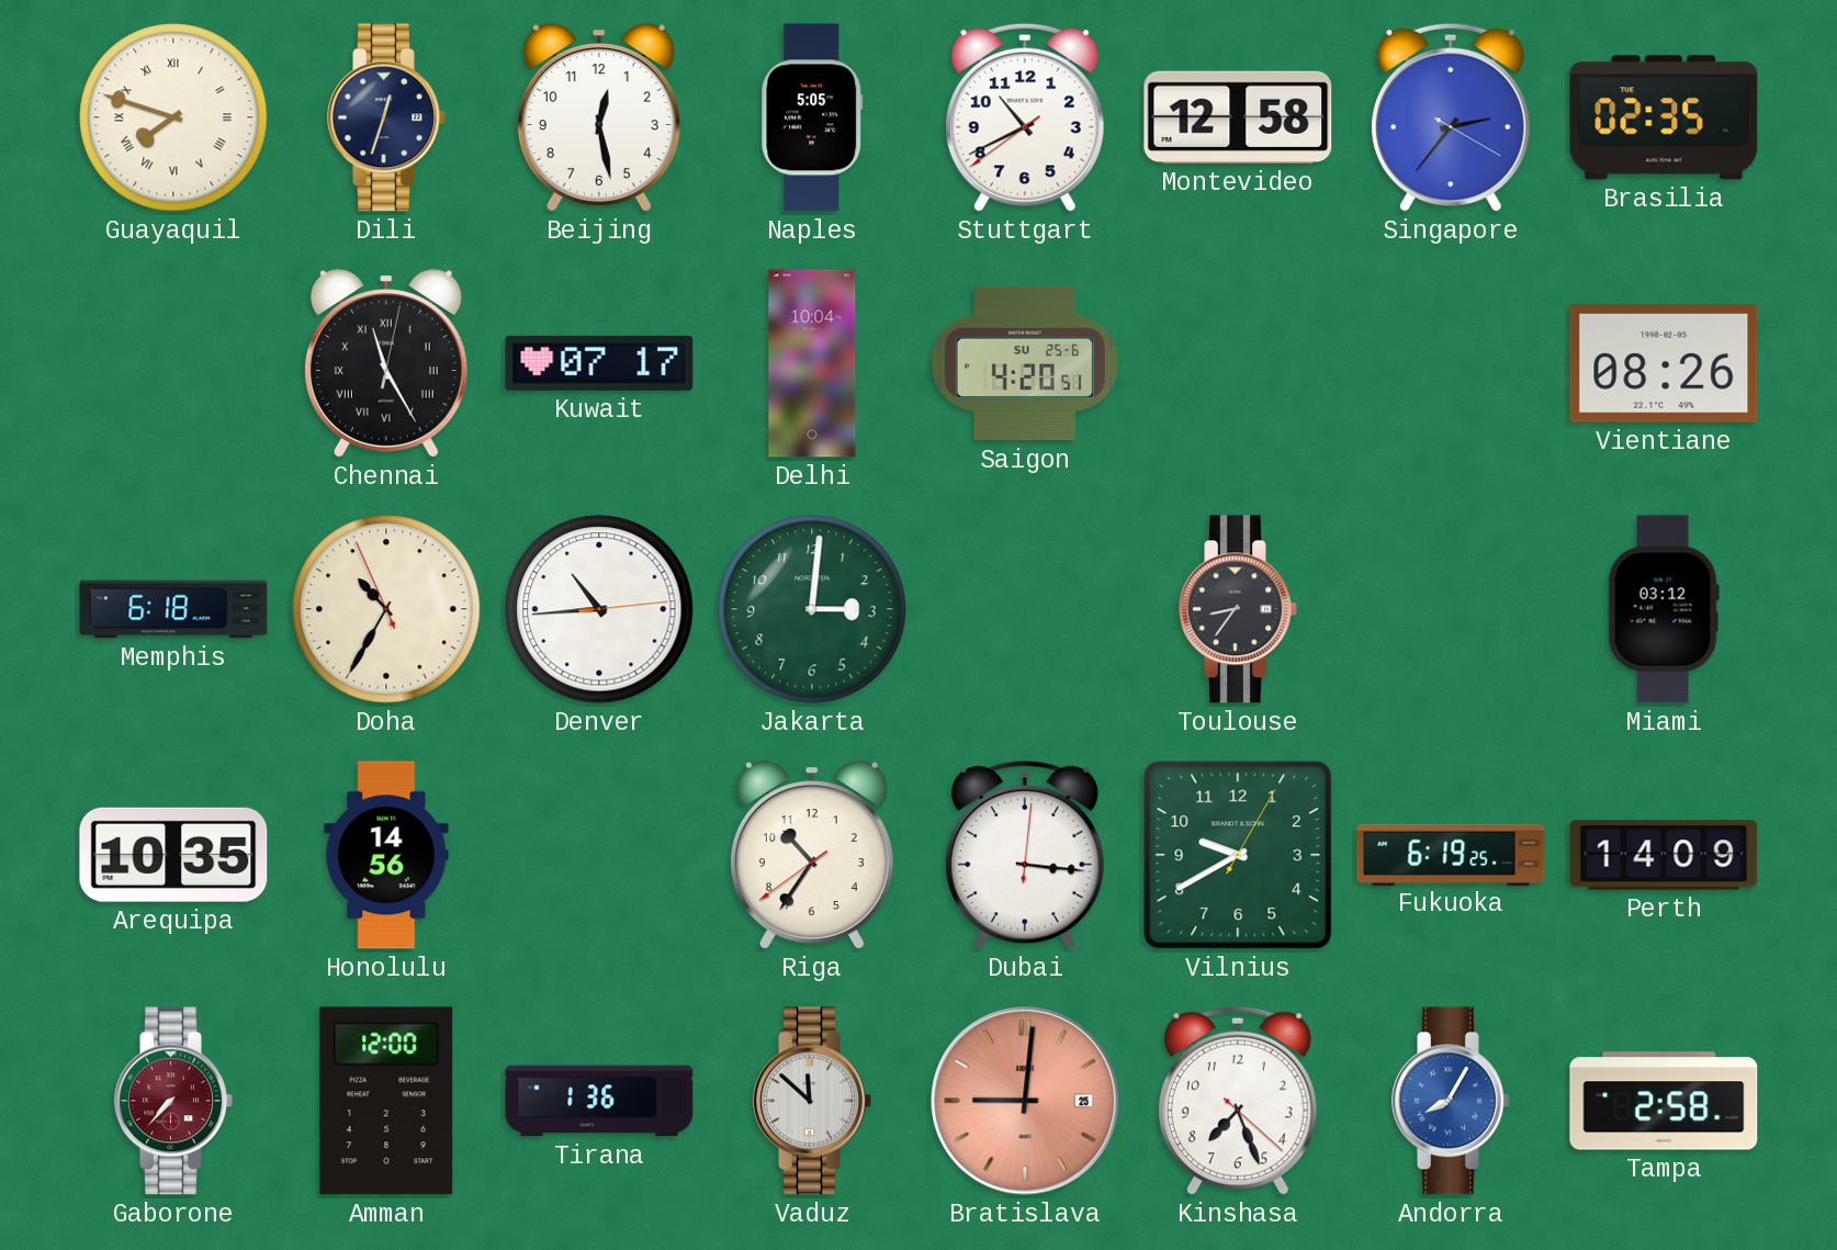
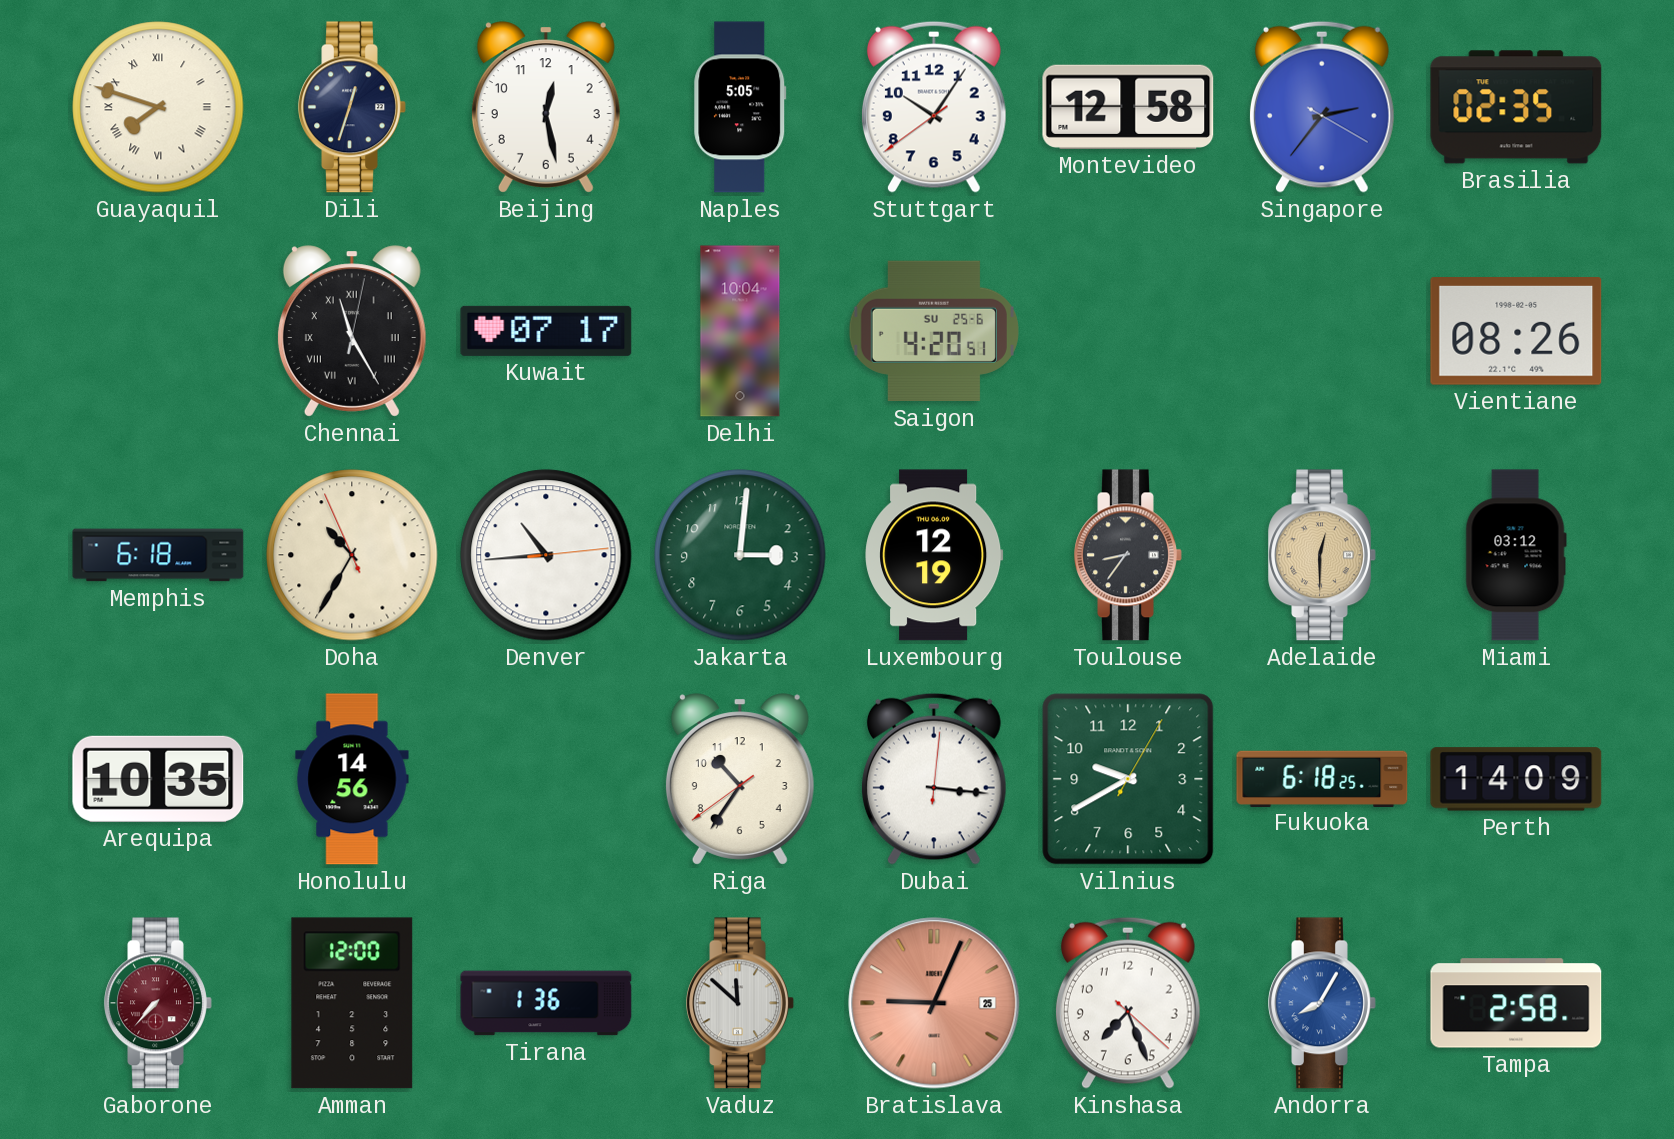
Stuttgart: 10:40 -> 10:05
Luxembourg: none -> 12:19
Adelaide: none -> 12:30
Fukuoka: 6:19 -> 6:18
Bratislava: 9:01 -> 9:04
